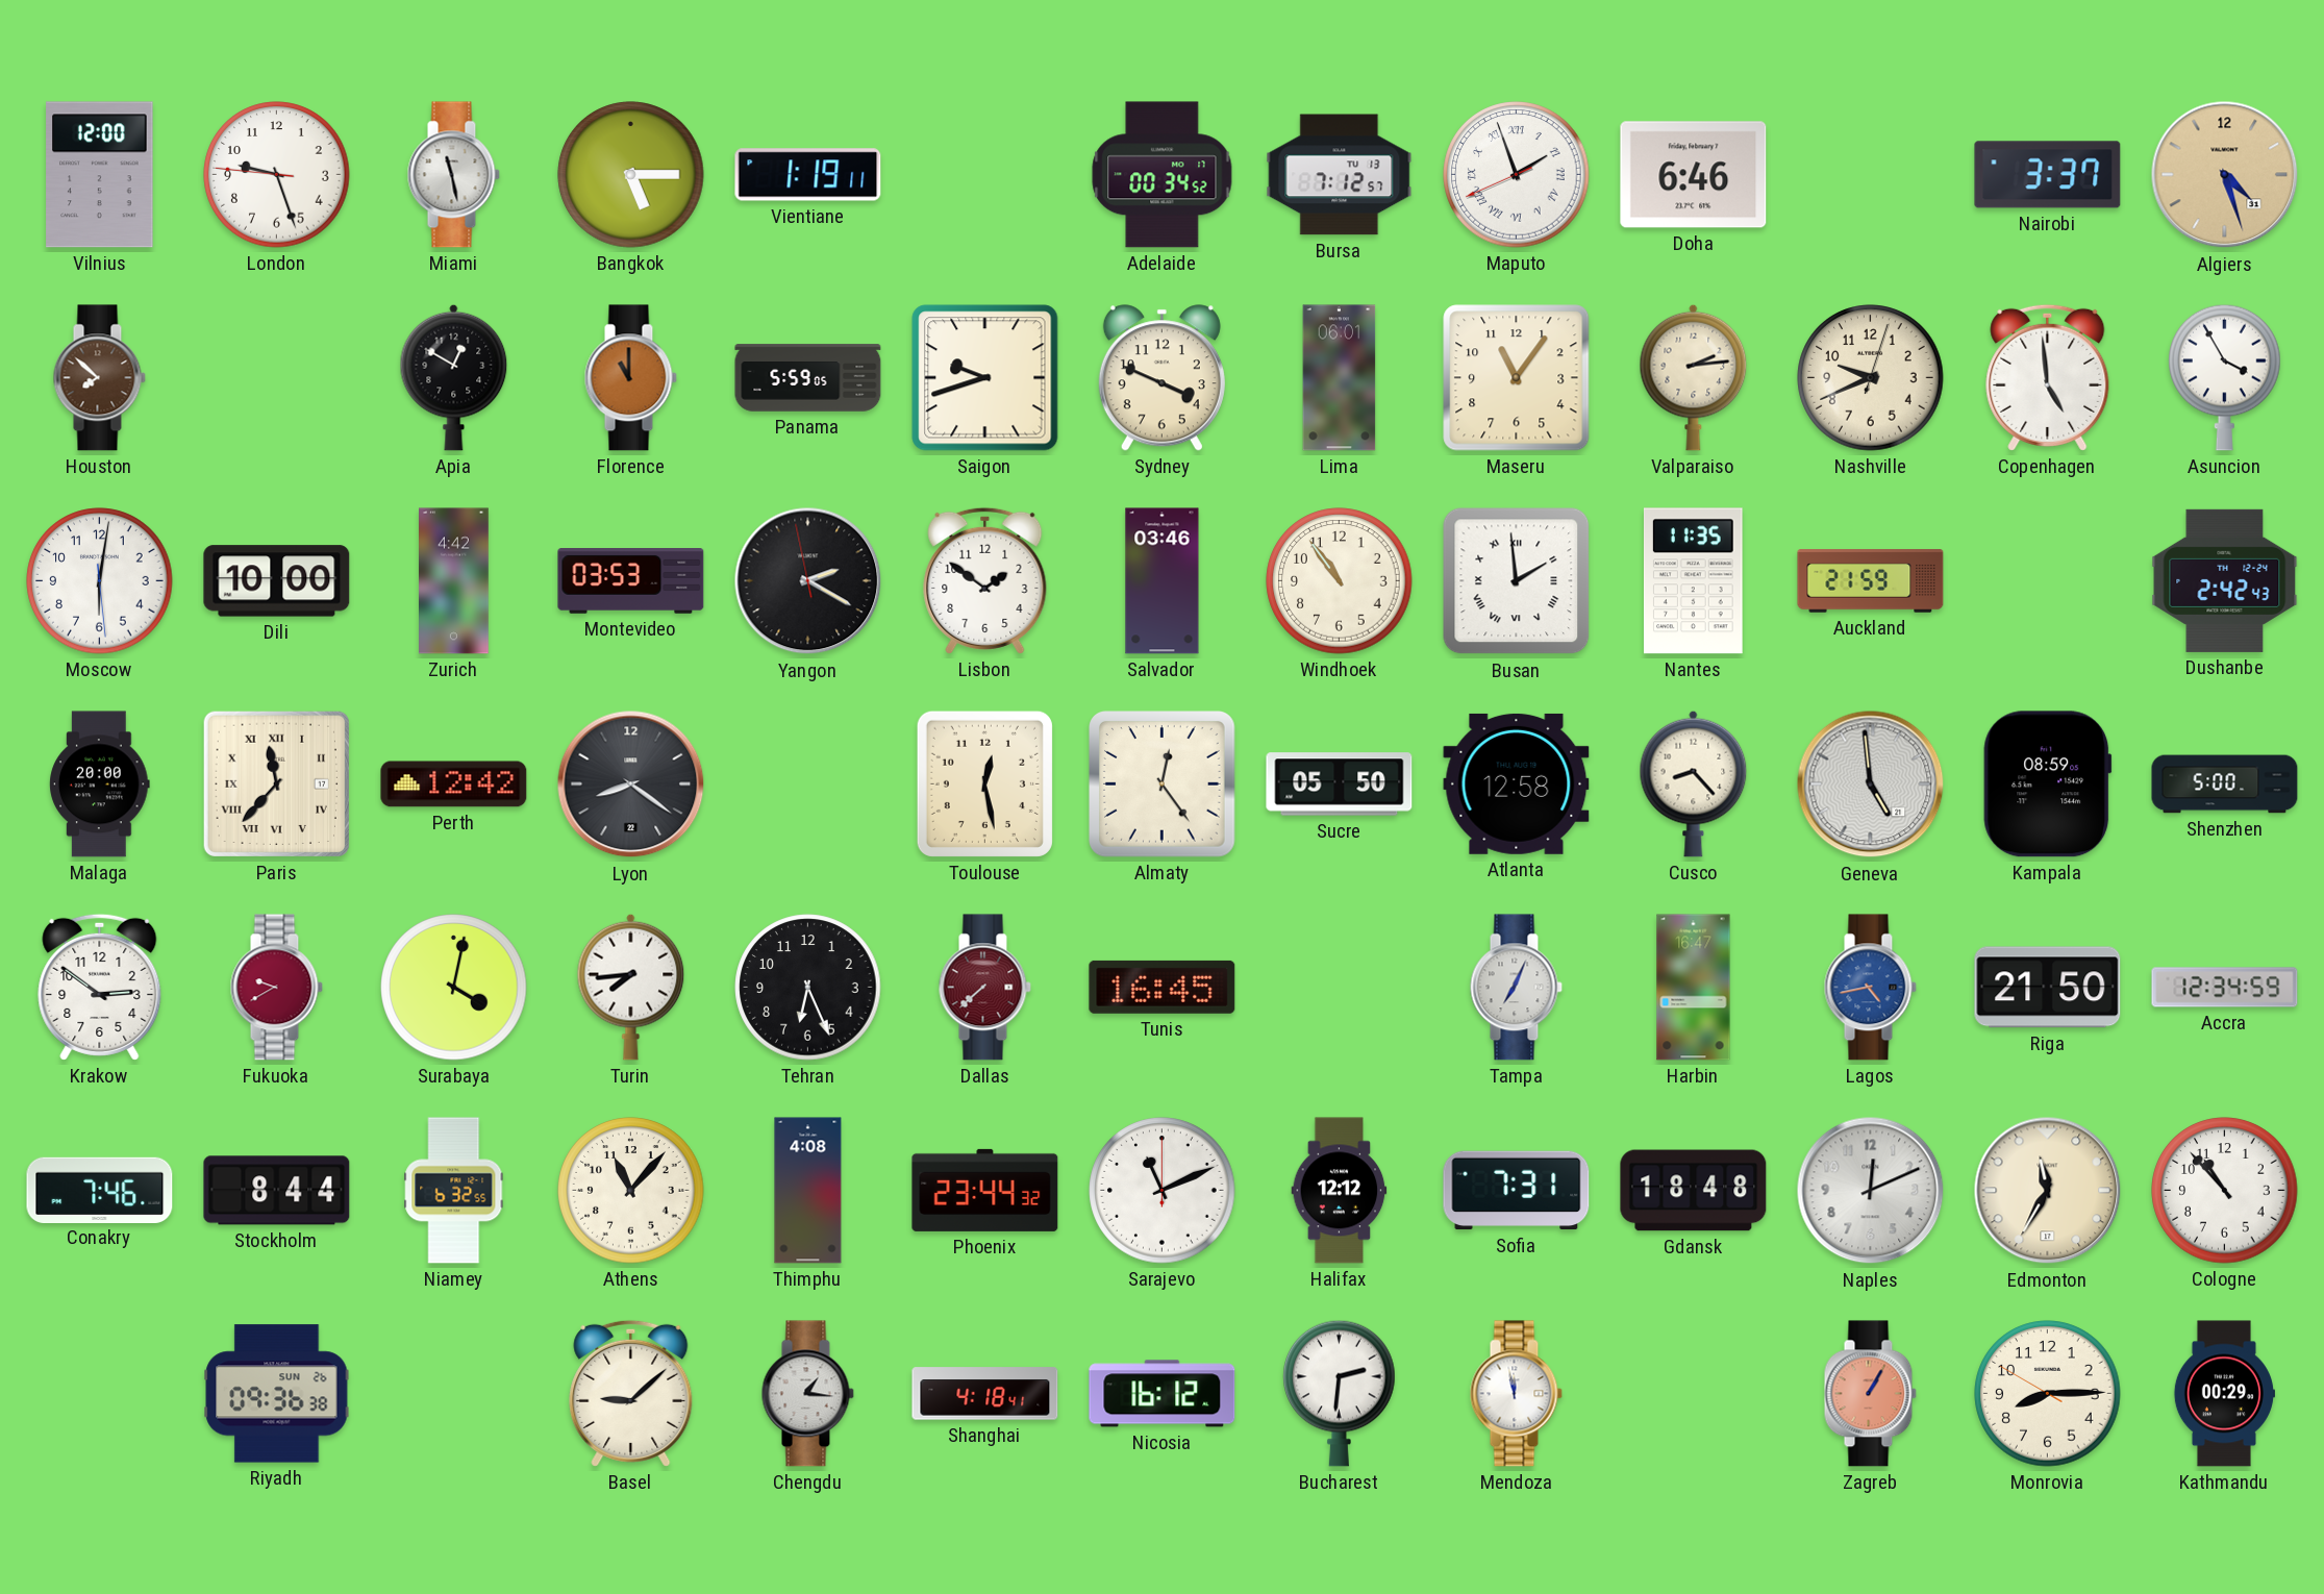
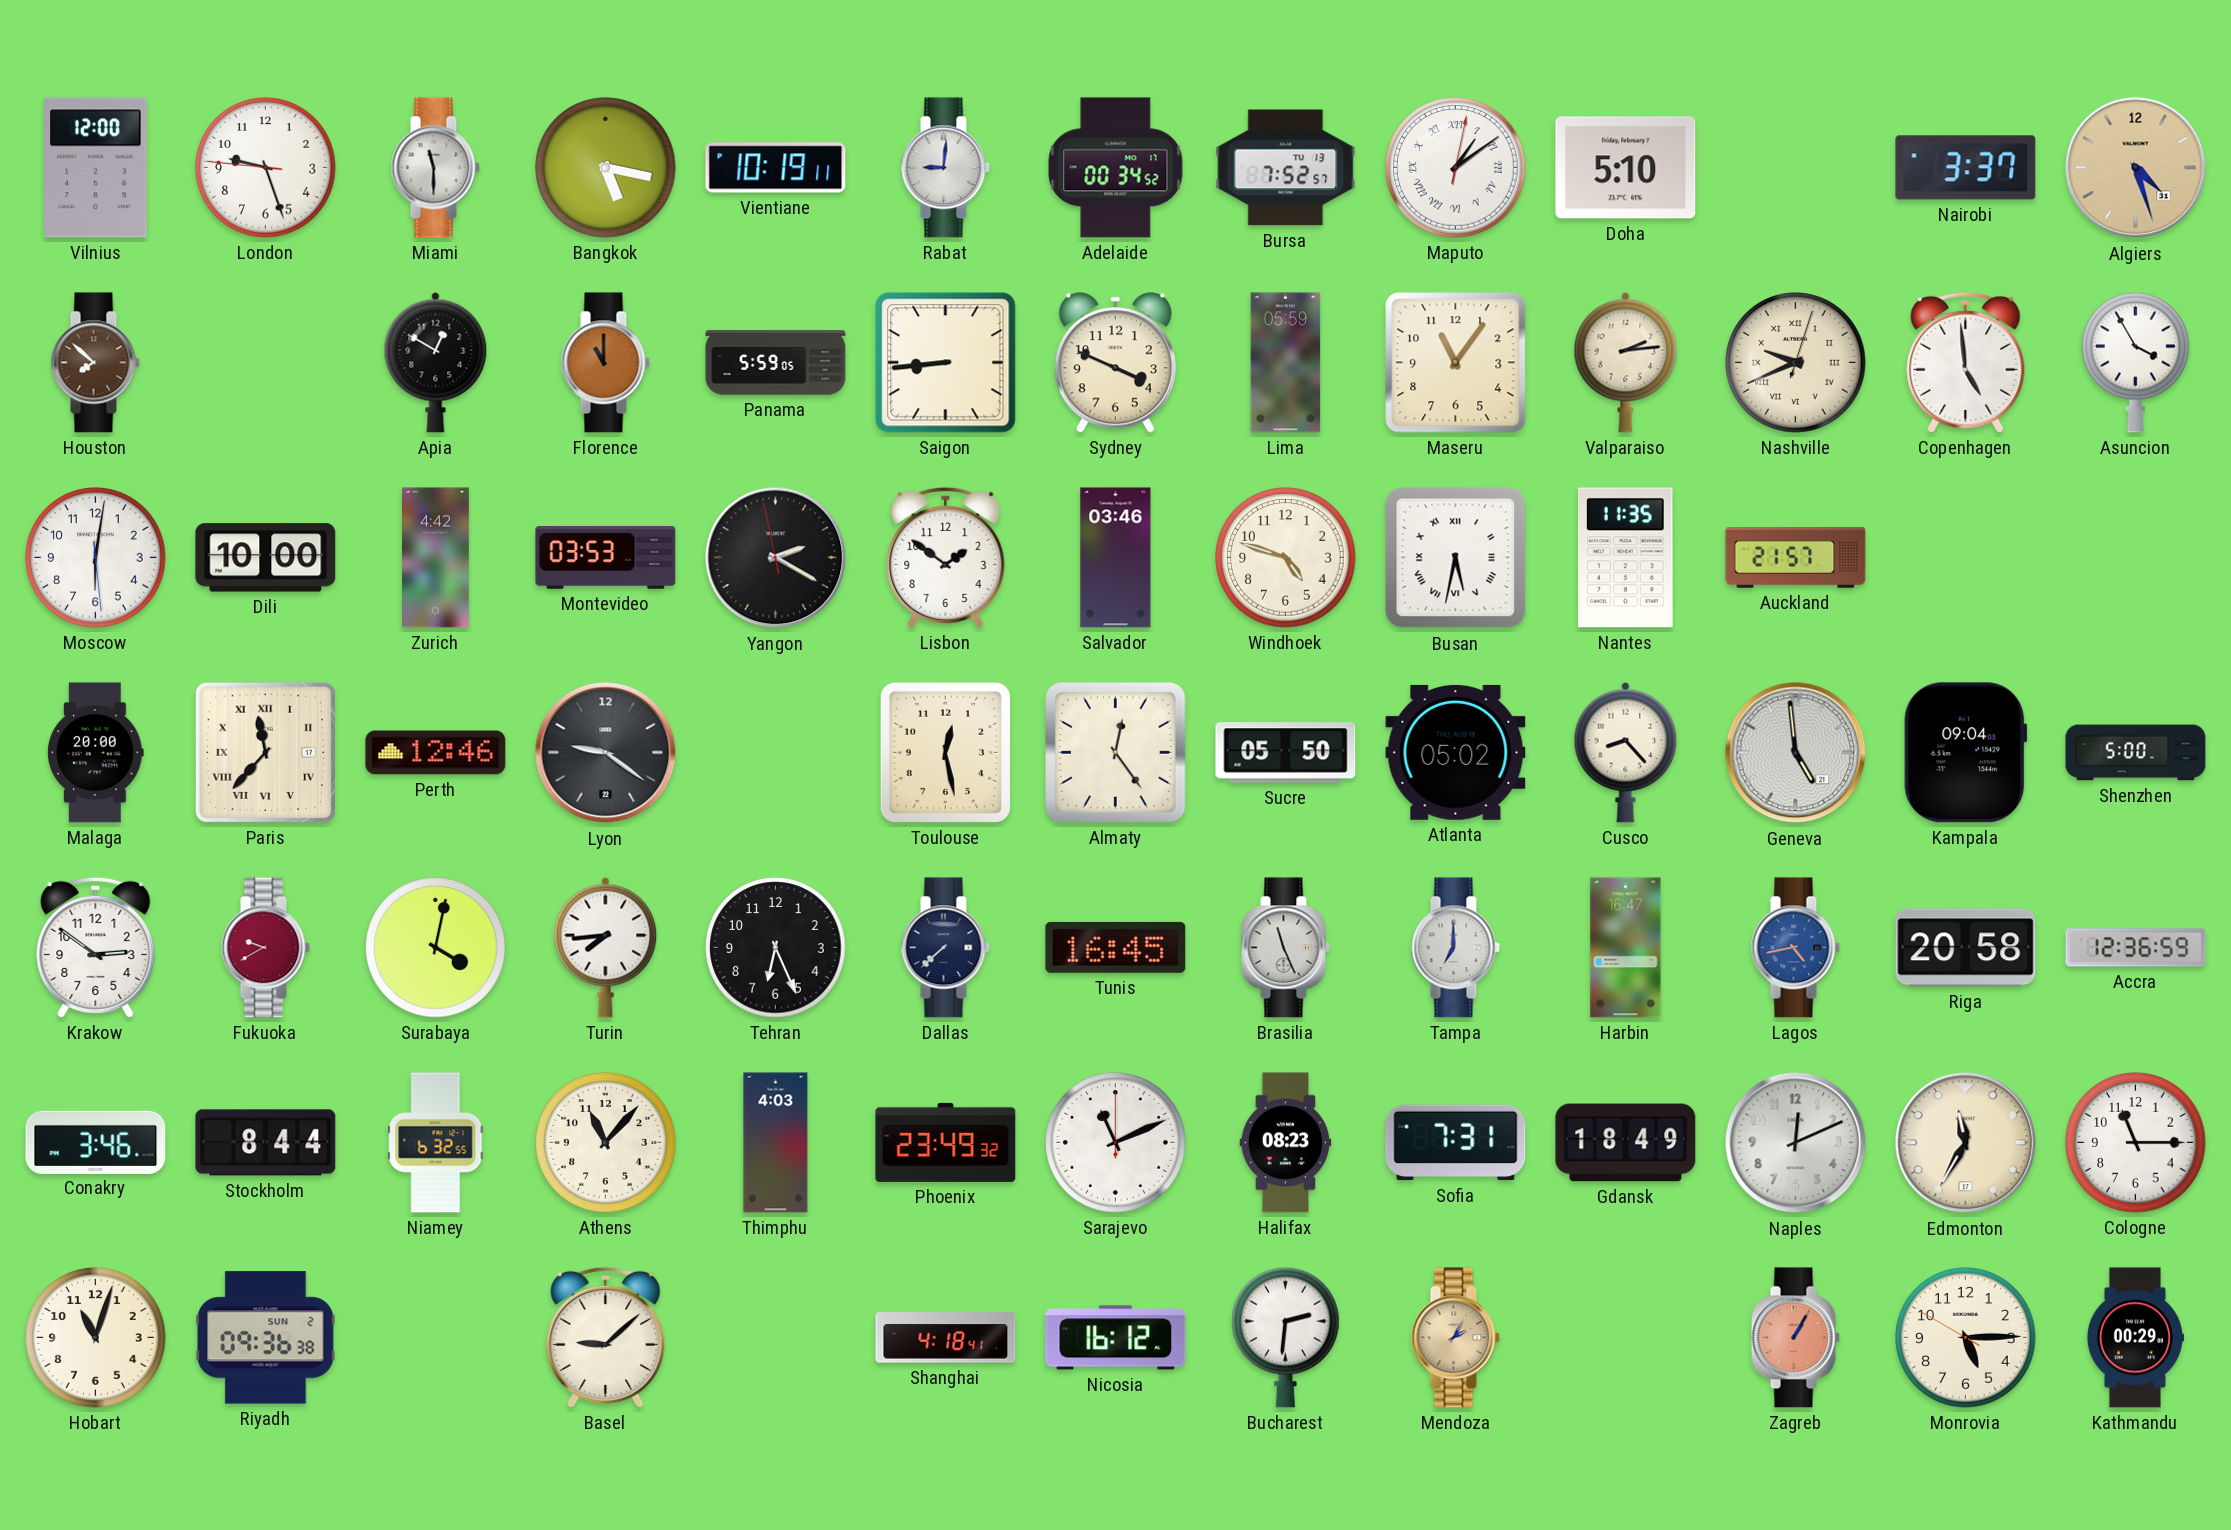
Miami: 11:28 -> 11:30
Bangkok: 5:15 -> 5:17
Vientiane: 1:19 -> 10:19
Rabat: none -> 9:01
Bursa: 7:12 -> 7:52
Maputo: 1:56 -> 1:09
Doha: 6:46 -> 5:10
Saigon: 9:42 -> 8:44
Lima: 06:01 -> 05:59
Nashville numerals: Arabic -> Roman
Windhoek: 10:54 -> 4:48
Busan: 1:59 -> 5:32
Auckland: 21:59 -> 21:57
Dushanbe: 2:42 -> none
Perth: 12:42 -> 12:46
Lyon: 8:21 -> 9:21
Atlanta: 12:58 -> 05:02
Kampala: 08:59 -> 09:04
Dallas dial: burgundy -> navy
Brasilia: none -> 11:26
Tampa: 7:04 -> 7:00
Riga: 21:50 -> 20:58
Accra: 12:34 -> 12:36
Conakry: 7:46 -> 3:46
Thimphu: 4:08 -> 4:03
Phoenix: 23:44 -> 23:49
Halifax: 12:12 -> 08:23
Gdansk: 18:48 -> 18:49
Cologne: 10:53 -> 11:15
Hobart: none -> 11:03
Riyadh date: SUN 26 -> SUN 2
Chengdu: 1:16 -> none
Mendoza: 11:58 -> 2:05
Mendoza dial: white -> champagne
Monrovia: 8:14 -> 5:14
